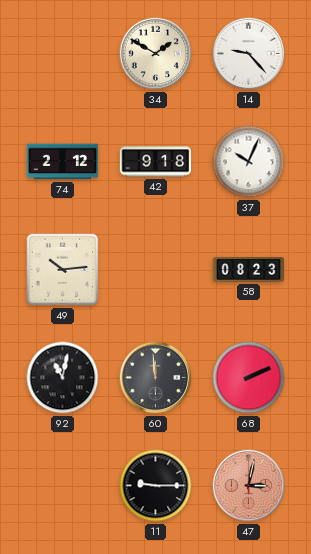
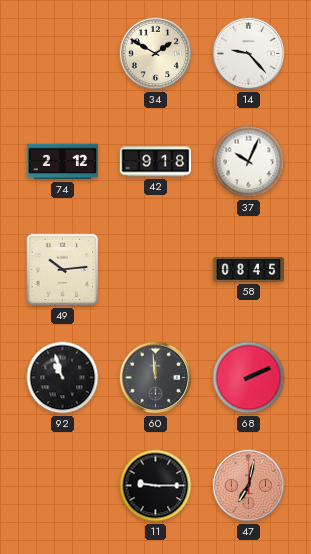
58: 08:23 -> 08:45
92: 11:02 -> 10:57
47: 3:02 -> 7:02
